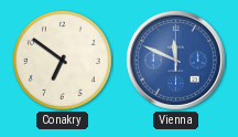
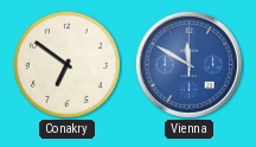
Vienna: 11:49 -> 11:50
